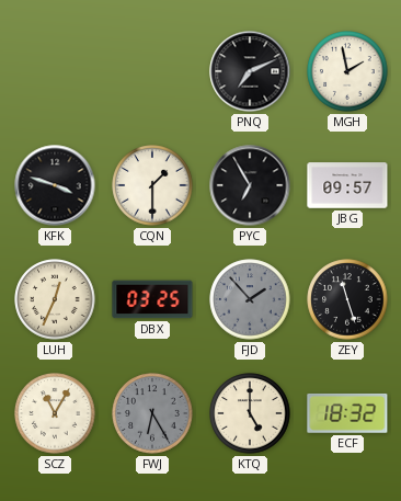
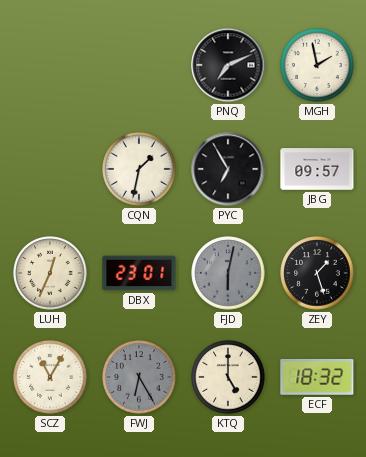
KFK: 3:48 -> none
CQN: 1:30 -> 1:32
DBX: 03:25 -> 23:01
FJD: 1:53 -> 6:02
ZEY: 11:27 -> 1:27
